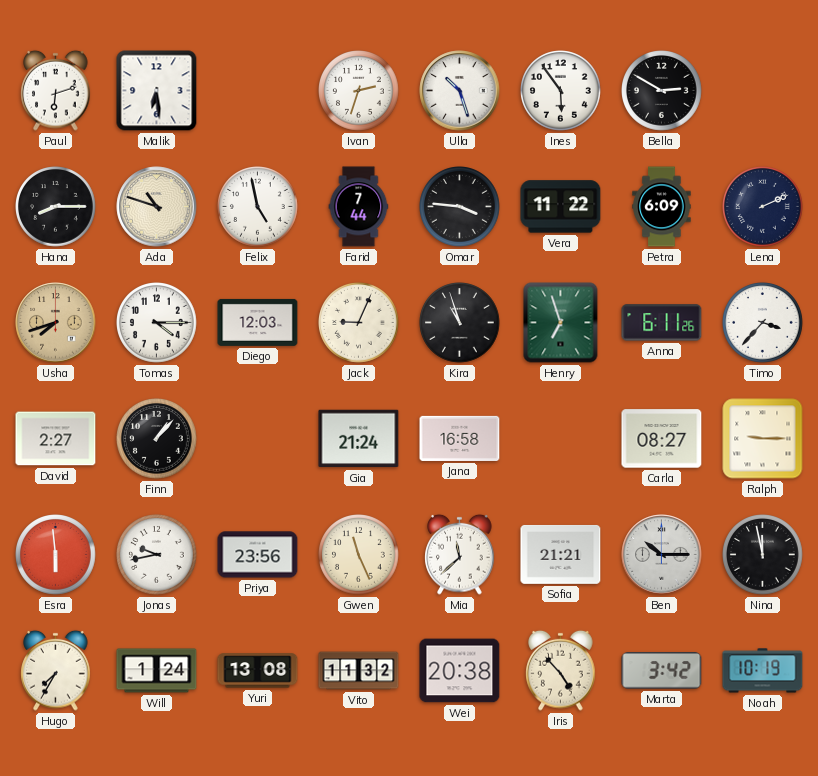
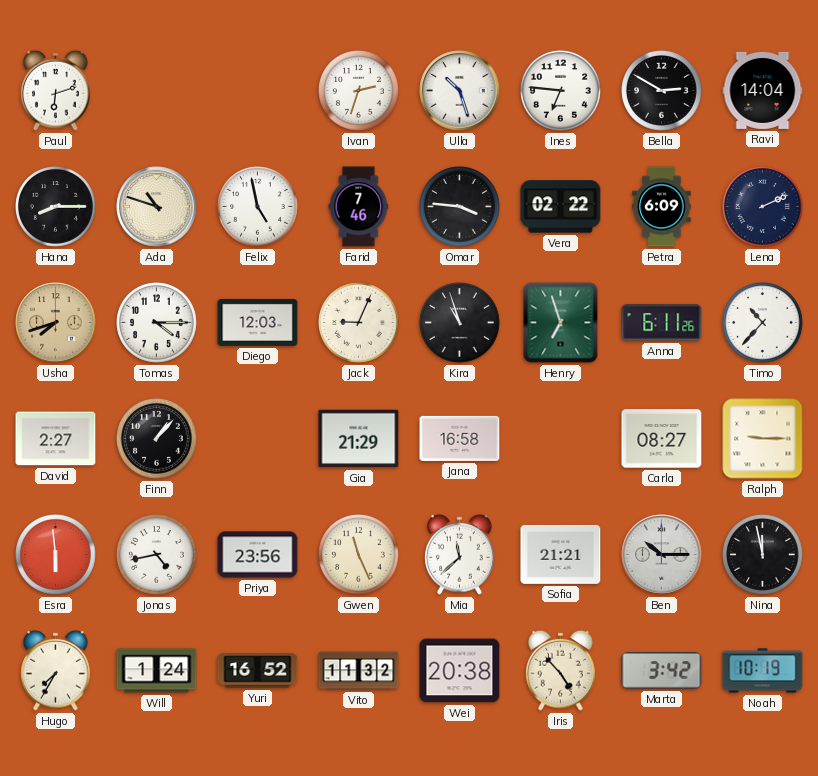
Malik: 6:29 -> none
Ines: 5:54 -> 6:46
Ravi: none -> 14:04
Farid: 7:44 -> 7:46
Vera: 11:22 -> 02:22
Timo: 3:37 -> 10:37
Gia: 21:24 -> 21:29
Jonas: 9:43 -> 4:43
Yuri: 13:08 -> 16:52
